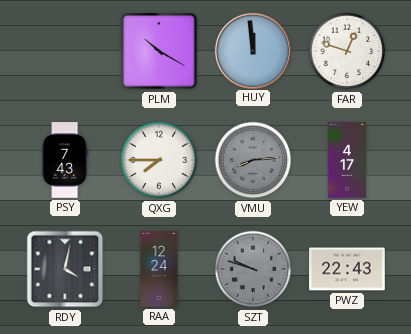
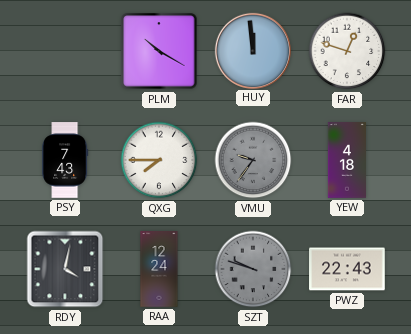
VMU: 8:14 -> 9:36
YEW: 4:17 -> 4:18
